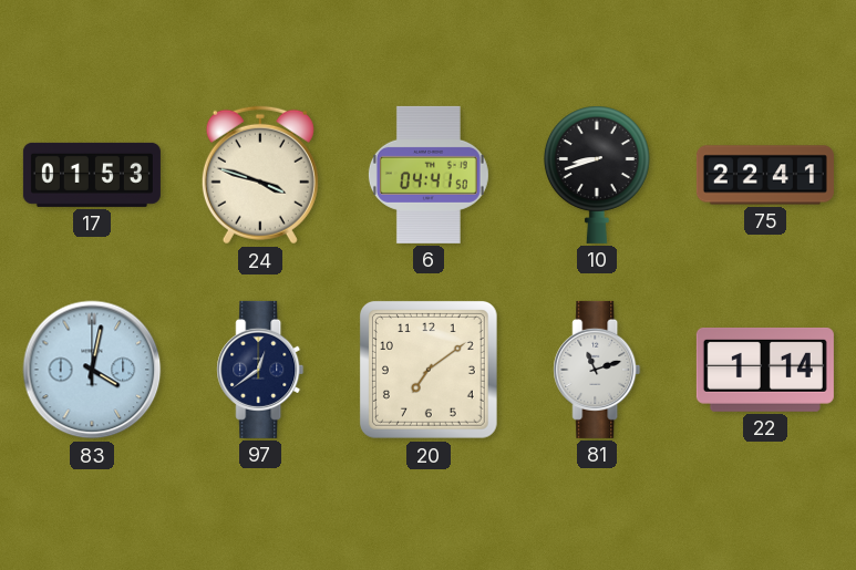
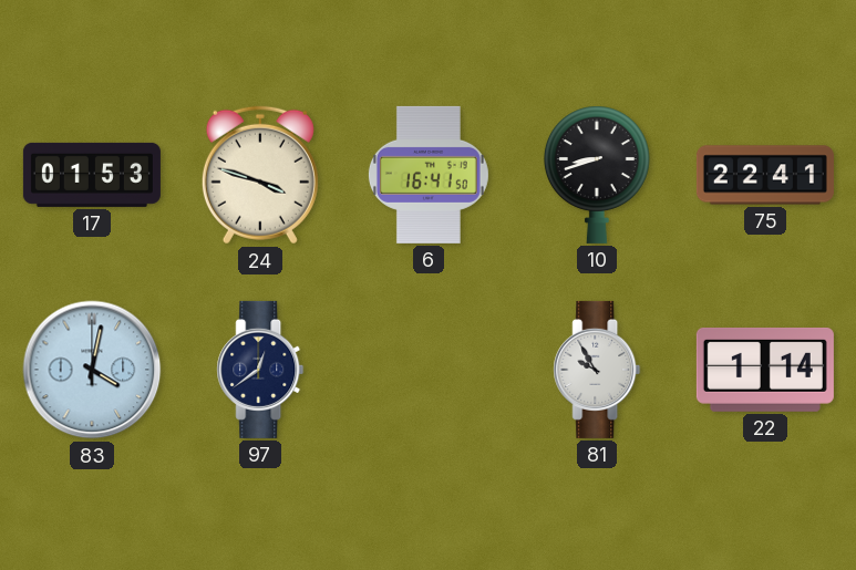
6: 04:41 -> 16:41
20: 7:09 -> none
81: 11:12 -> 9:55
